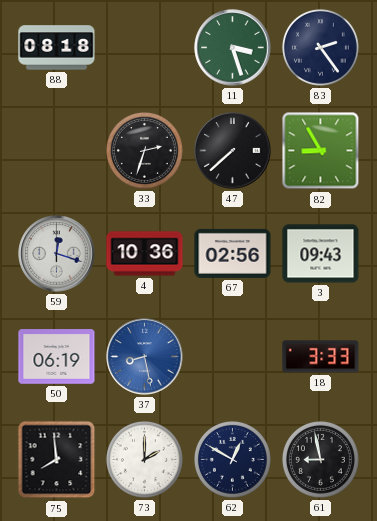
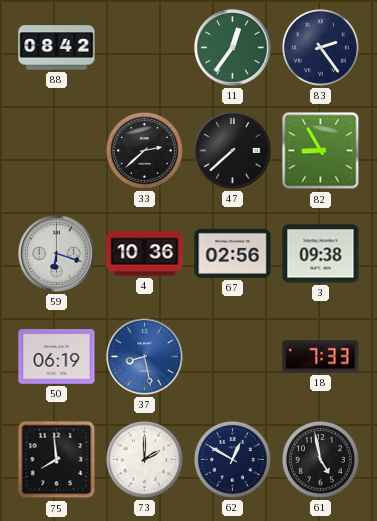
88: 08:18 -> 08:42
11: 3:27 -> 12:36
33: 2:33 -> 2:38
59: 12:18 -> 6:18
3: 09:43 -> 09:38
18: 3:33 -> 7:33
61: 8:58 -> 4:58
